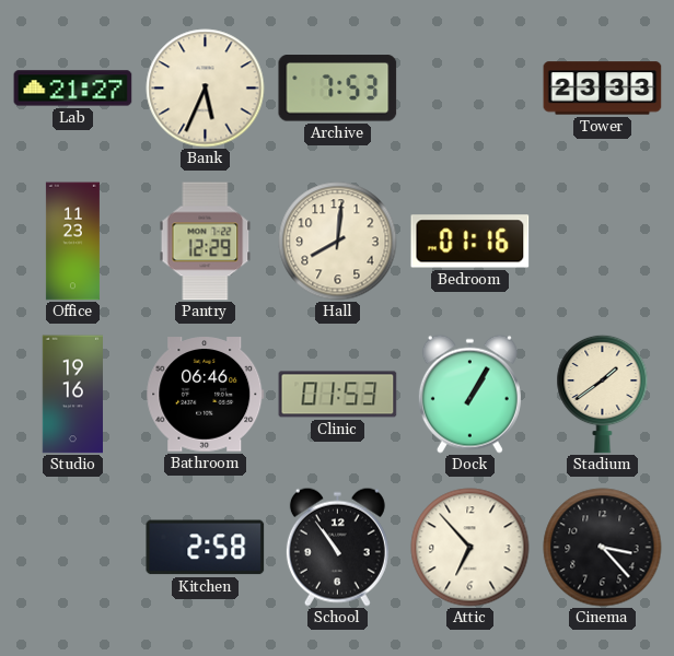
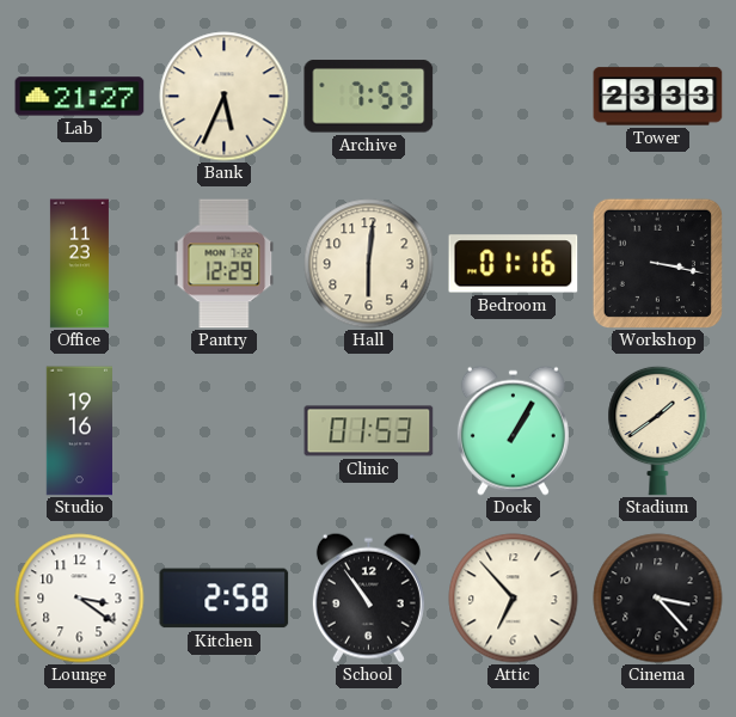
Hall: 8:01 -> 6:01
Workshop: none -> 3:17
Bathroom: 06:46 -> none
Lounge: none -> 3:21
